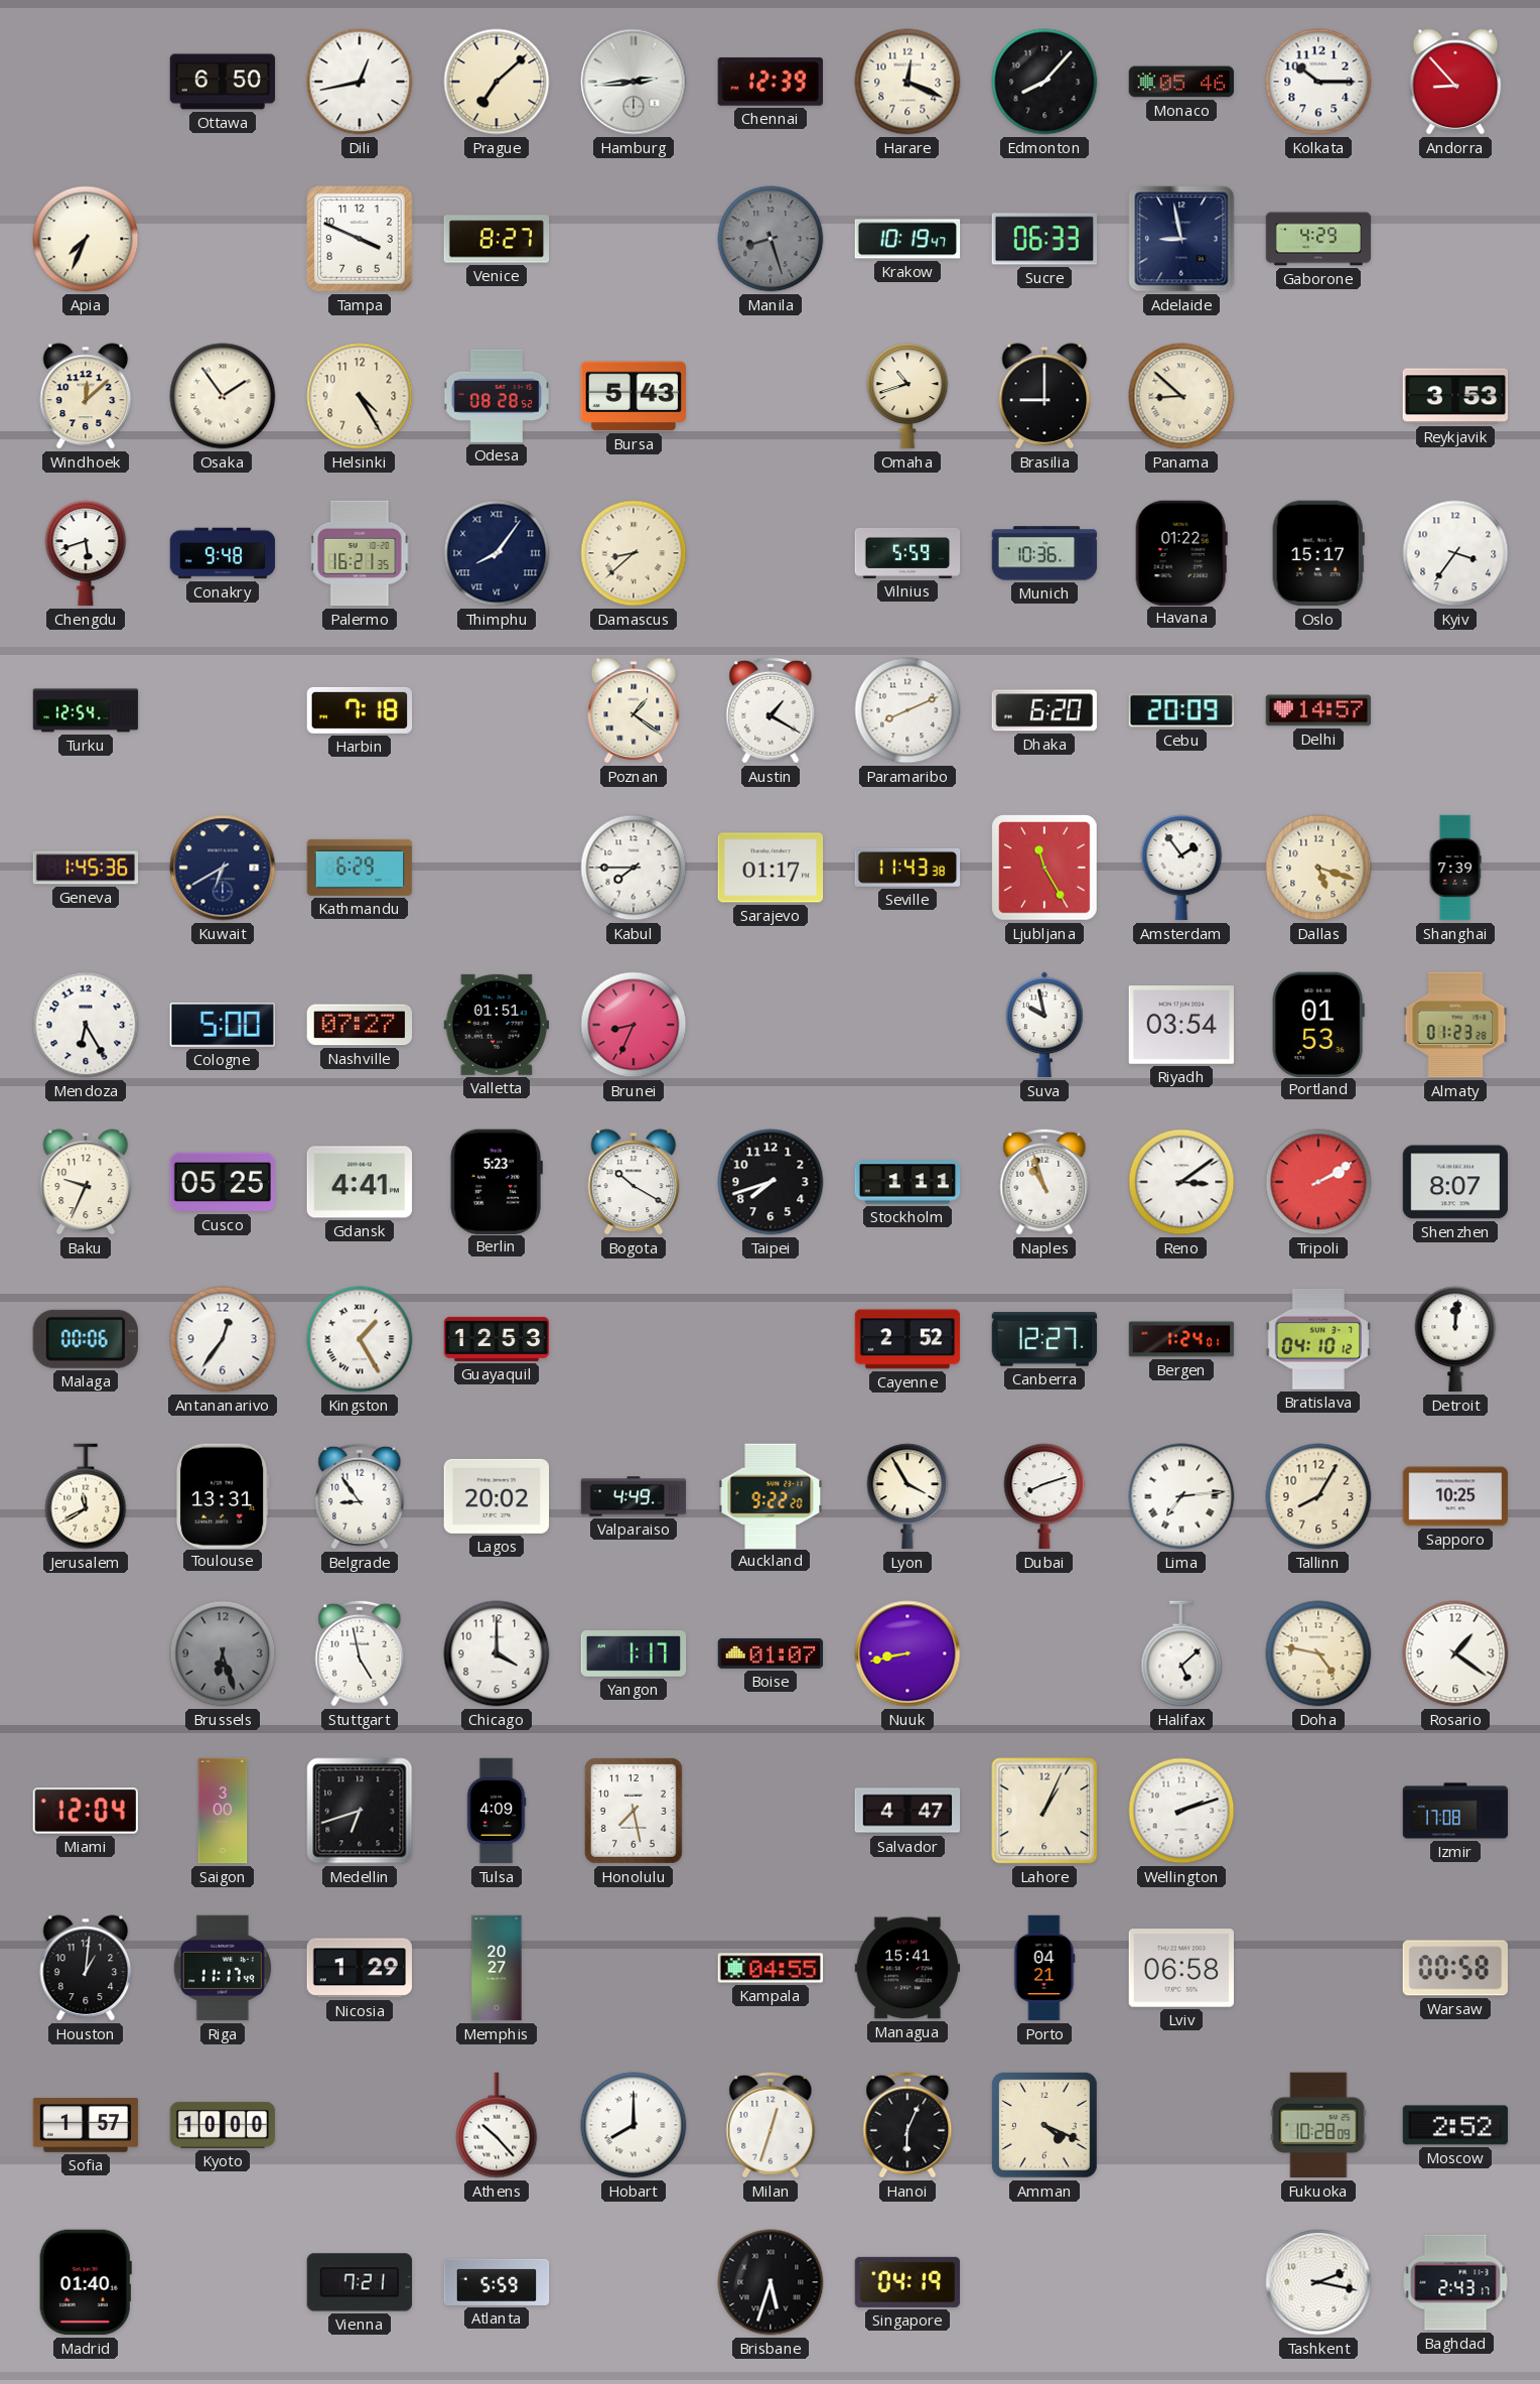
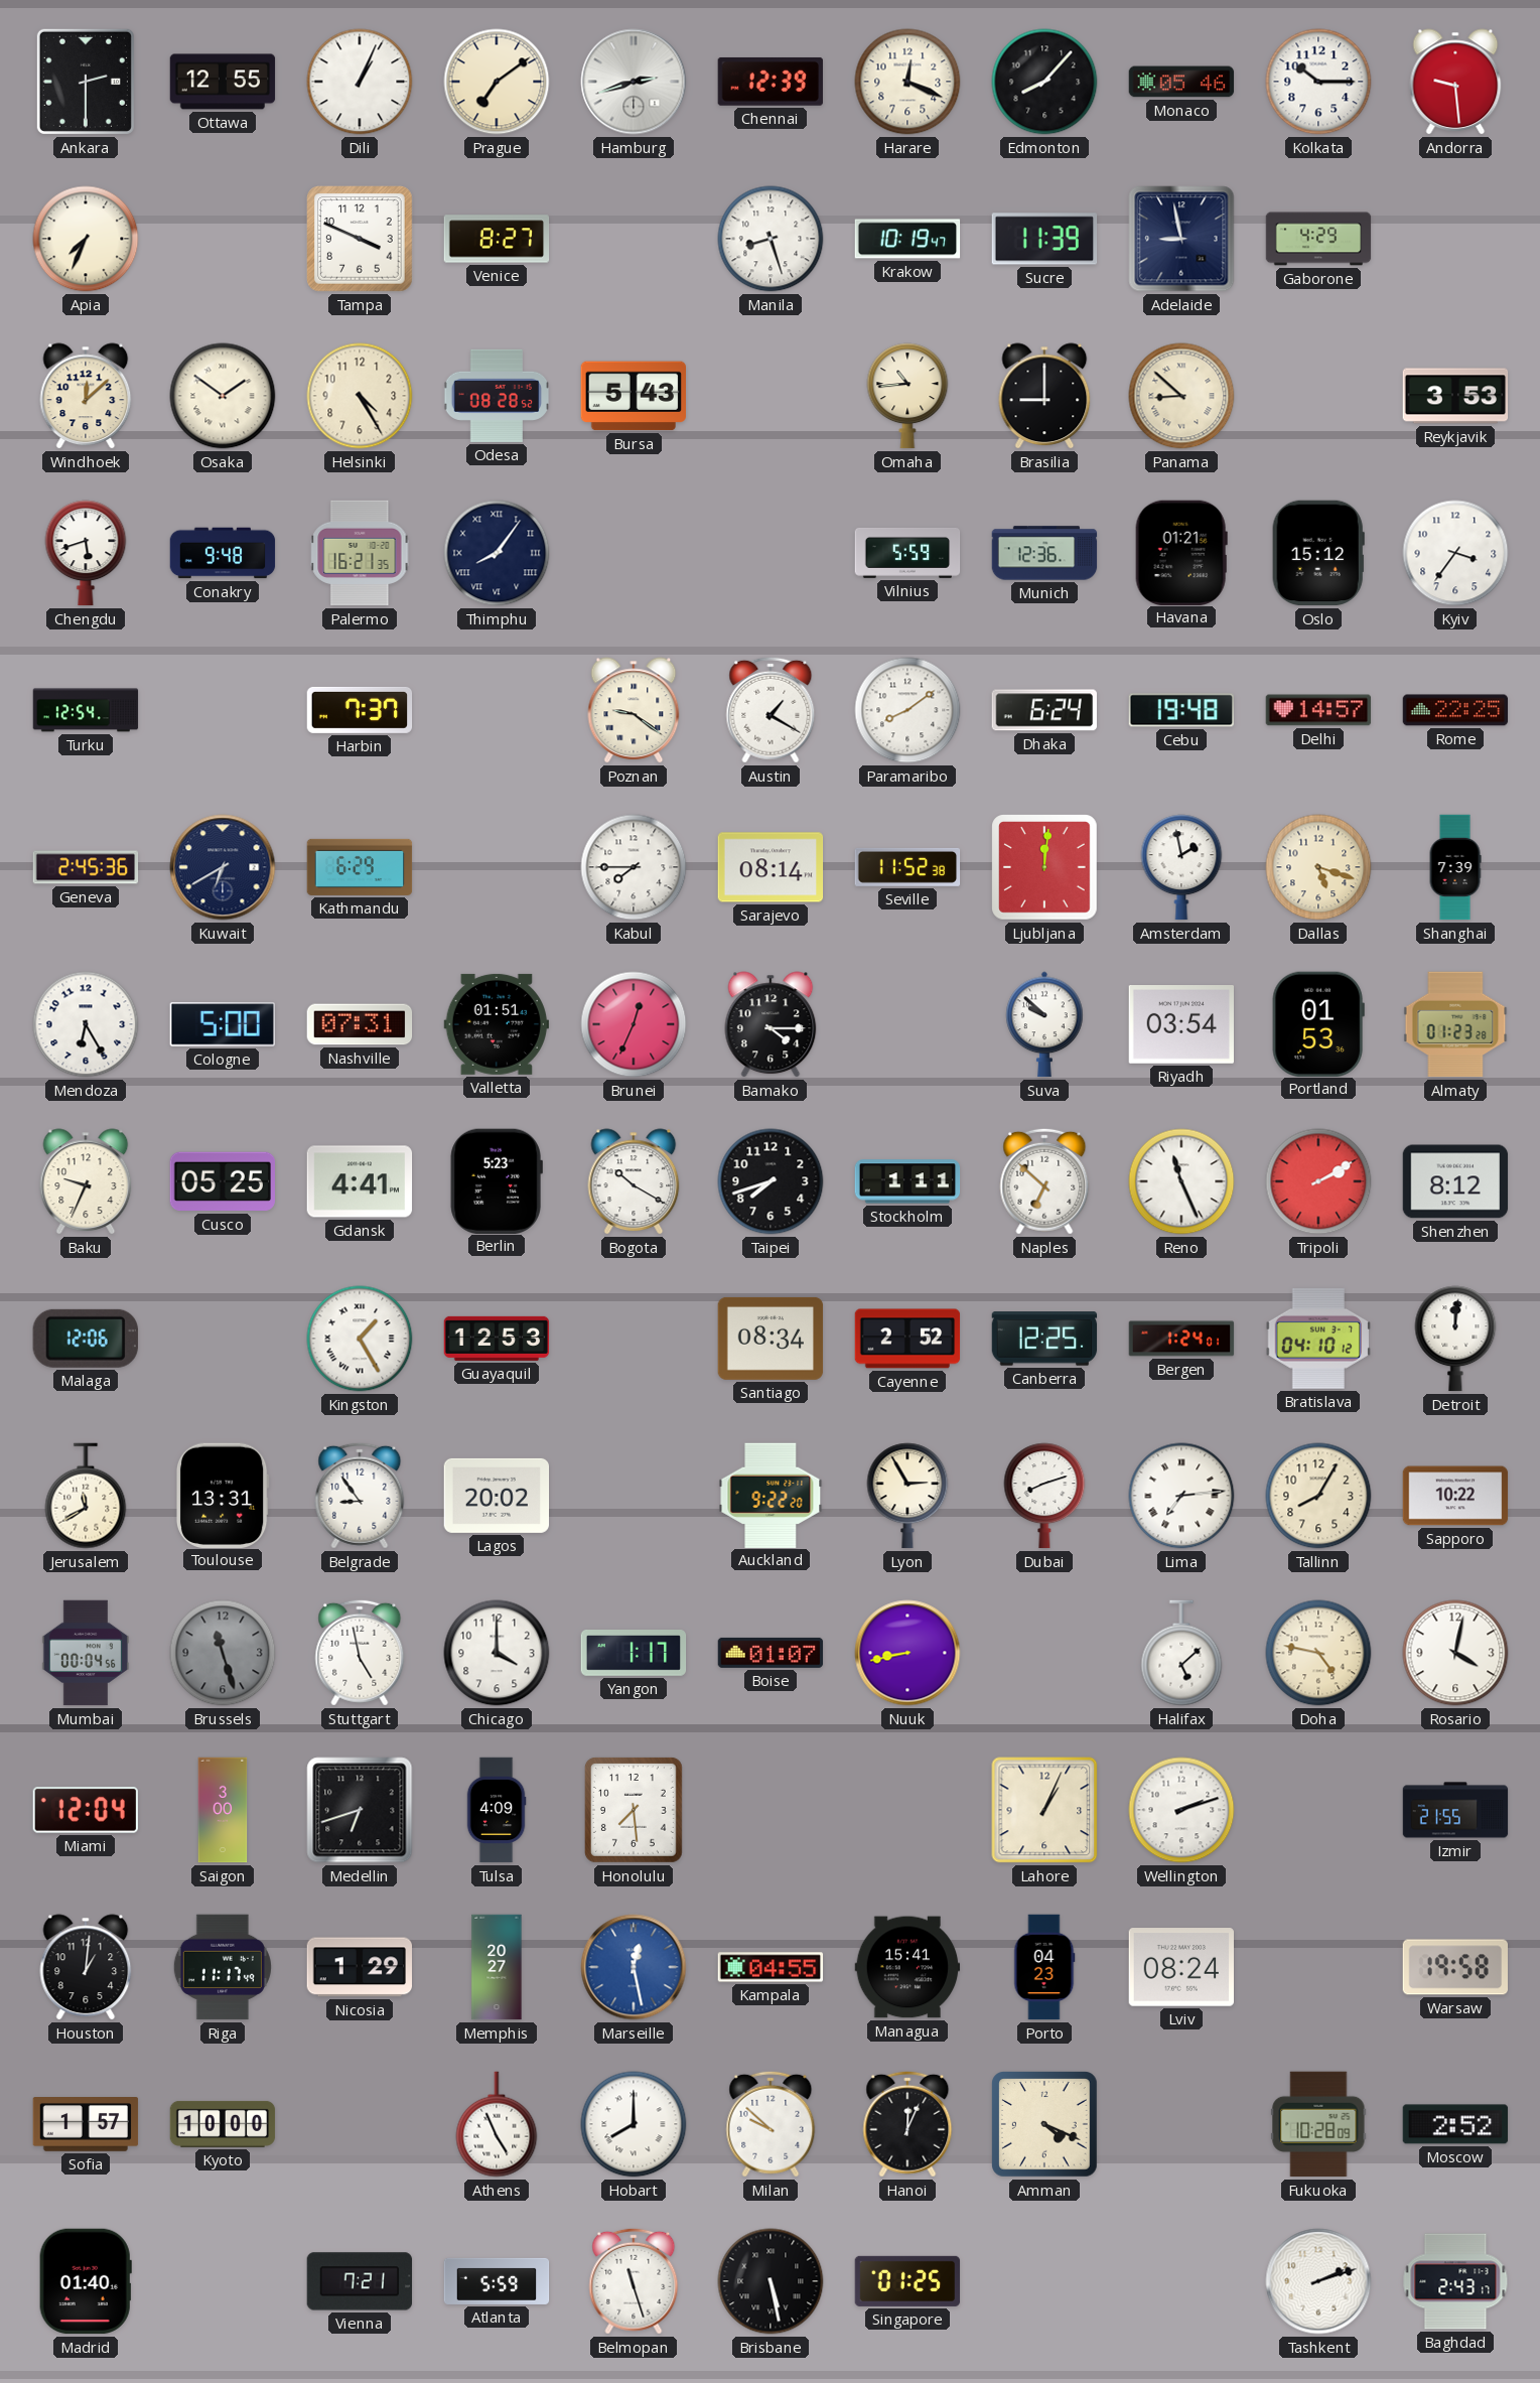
Ankara: none -> 2:30
Ottawa: 6:50 -> 12:55
Dili: 12:43 -> 1:04
Prague: 7:08 -> 7:09
Hamburg: 2:44 -> 2:42
Andorra: 8:53 -> 9:29
Manila dial: grey -> white
Sucre: 06:33 -> 11:39
Osaka: 1:54 -> 1:51
Omaha: 10:42 -> 10:44
Damascus: 8:38 -> none
Munich: 10:36 -> 12:36
Havana: 01:22 -> 01:21
Oslo: 15:17 -> 15:12
Harbin: 7:18 -> 7:37
Poznan: 1:21 -> 9:21
Paramaribo: 8:11 -> 8:09
Dhaka: 6:20 -> 6:24
Cebu: 20:09 -> 19:48
Rome: none -> 22:25
Geneva: 1:45 -> 2:45
Sarajevo: 01:17 -> 08:14
Seville: 11:43 -> 11:52
Ljubljana: 11:25 -> 12:01
Amsterdam: 1:54 -> 1:58
Nashville: 07:27 -> 07:31
Brunei: 8:34 -> 12:34
Bamako: none -> 4:15
Suva: 9:58 -> 9:52
Naples: 10:57 -> 6:52
Reno: 3:09 -> 11:26
Shenzhen: 8:07 -> 8:12
Malaga: 00:06 -> 12:06
Antananarivo: 12:36 -> none
Santiago: none -> 08:34
Canberra: 12:27 -> 12:25
Valparaiso: 4:49 -> none
Lyon: 3:55 -> 2:55
Sapporo: 10:25 -> 10:22
Mumbai: none -> 00:04
Brussels: 6:27 -> 11:27
Rosario: 1:21 -> 4:02
Honolulu: 7:28 -> 7:29
Salvador: 4:47 -> none
Izmir: 17:08 -> 21:55
Marseille: none -> 12:28
Porto: 04:21 -> 04:23
Lviv: 06:58 -> 08:24
Warsaw: 00:58 -> 19:58
Athens: 10:23 -> 4:56
Milan: 12:33 -> 9:52
Hanoi: 6:04 -> 12:04
Belmopan: none -> 11:27
Brisbane: 5:33 -> 5:28
Singapore: 04:19 -> 01:25
Tashkent: 2:17 -> 2:12
